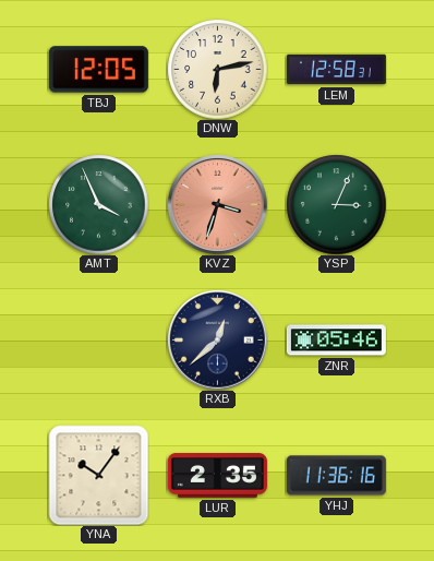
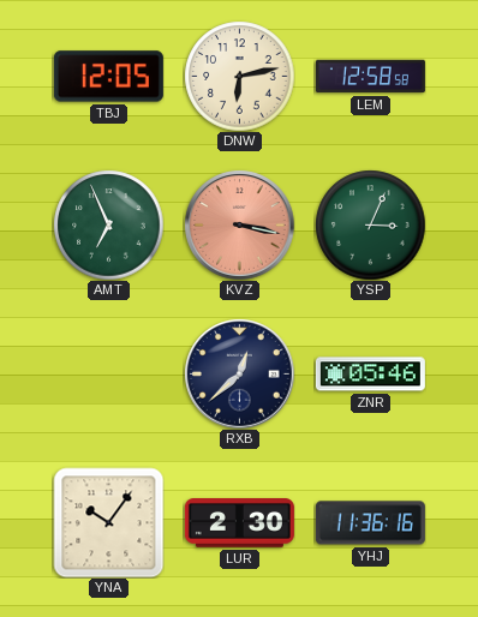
LEM: 12:58:31 -> 12:58:58
AMT: 3:56 -> 6:56
KVZ: 3:33 -> 3:17
LUR: 2:35 -> 2:30
